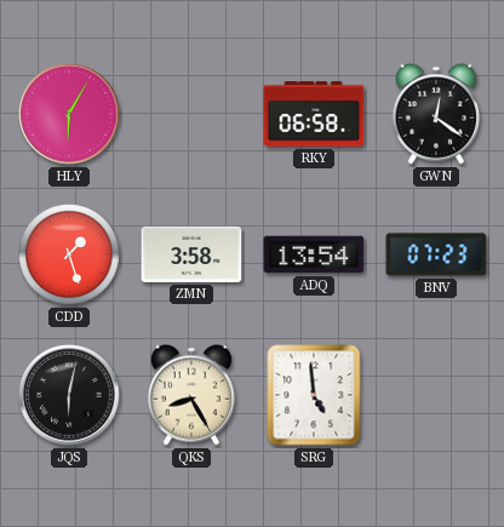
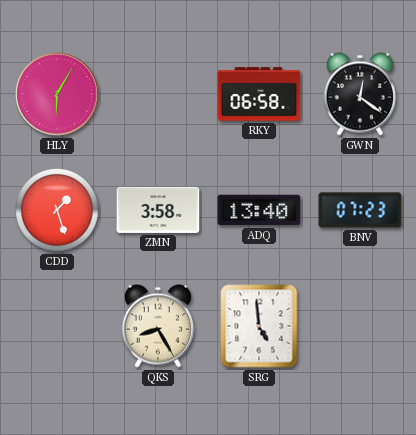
ADQ: 13:54 -> 13:40
JQS: 6:02 -> none
